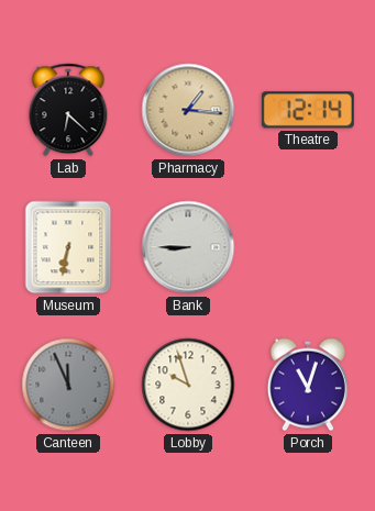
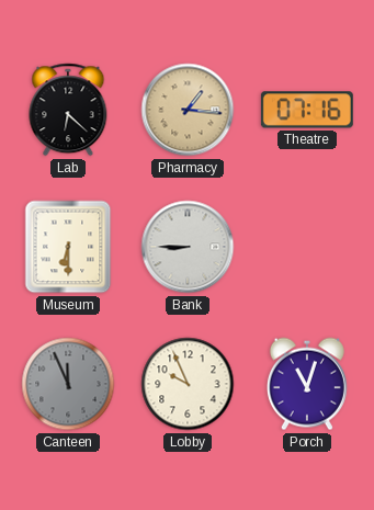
Theatre: 12:14 -> 07:16
Museum: 6:32 -> 6:30
Lobby: 9:57 -> 9:56
